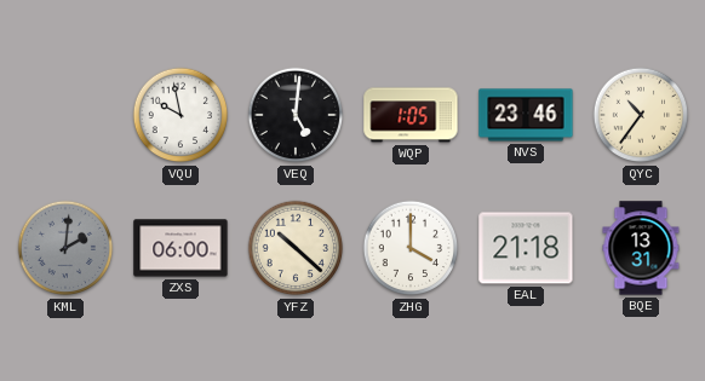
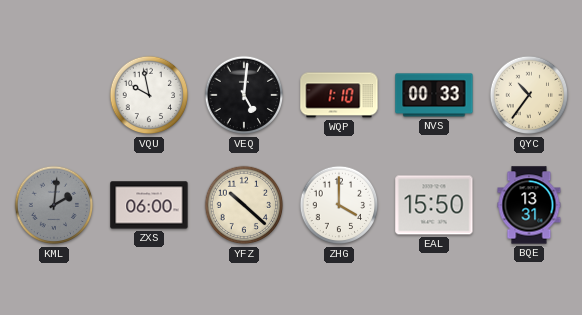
WQP: 1:05 -> 1:10
NVS: 23:46 -> 00:33
EAL: 21:18 -> 15:50
